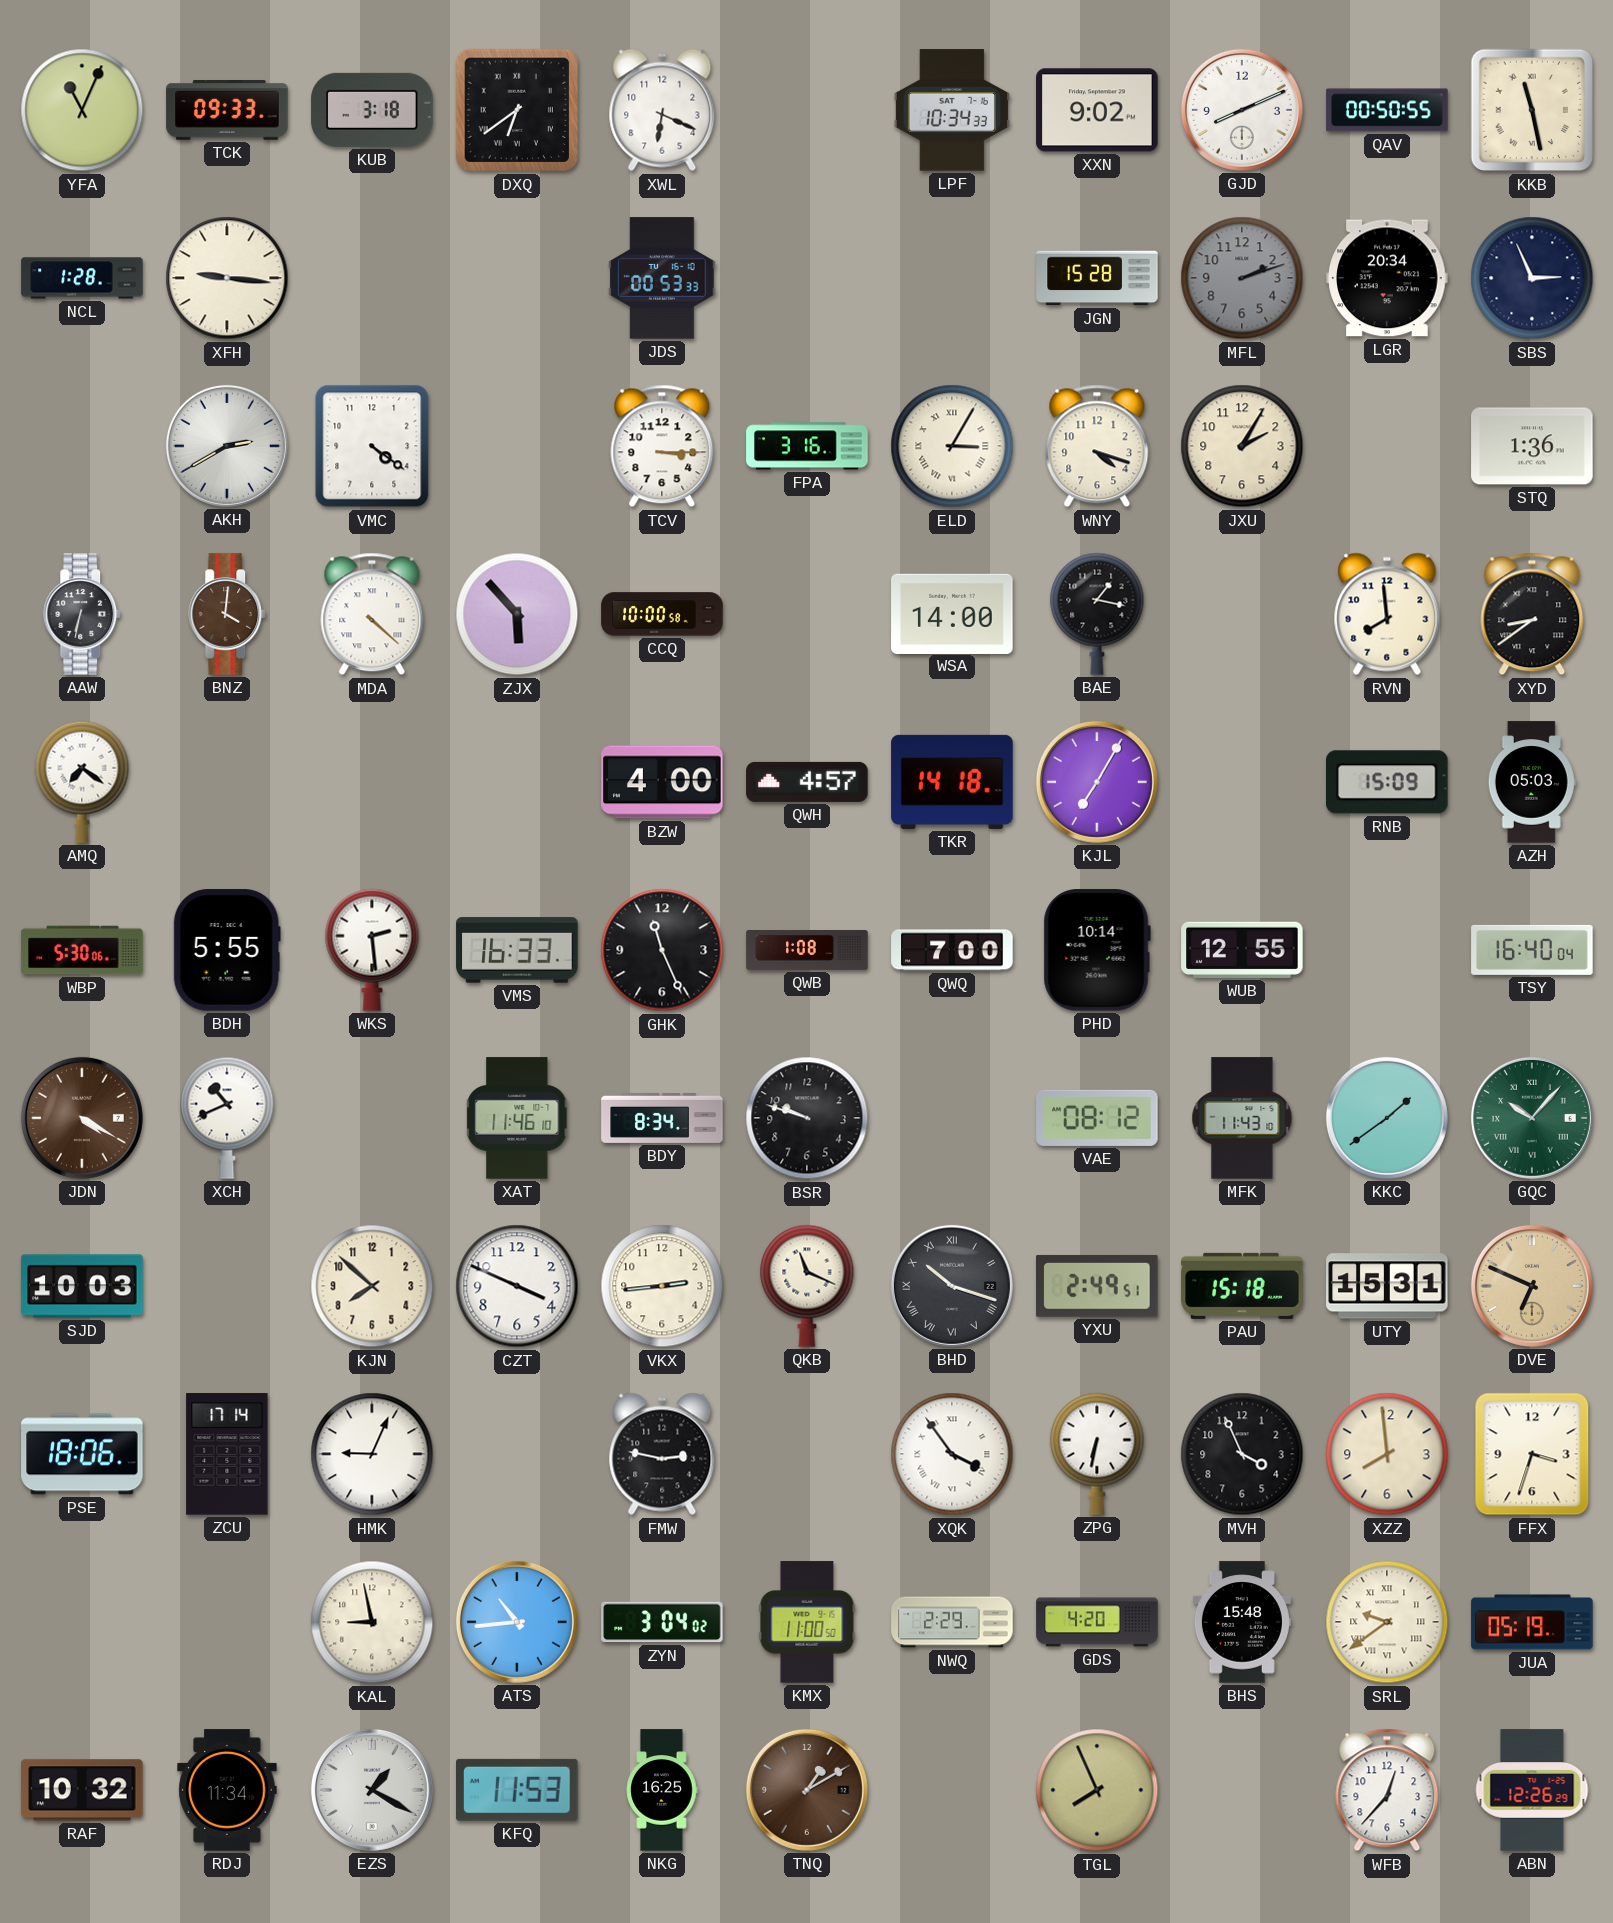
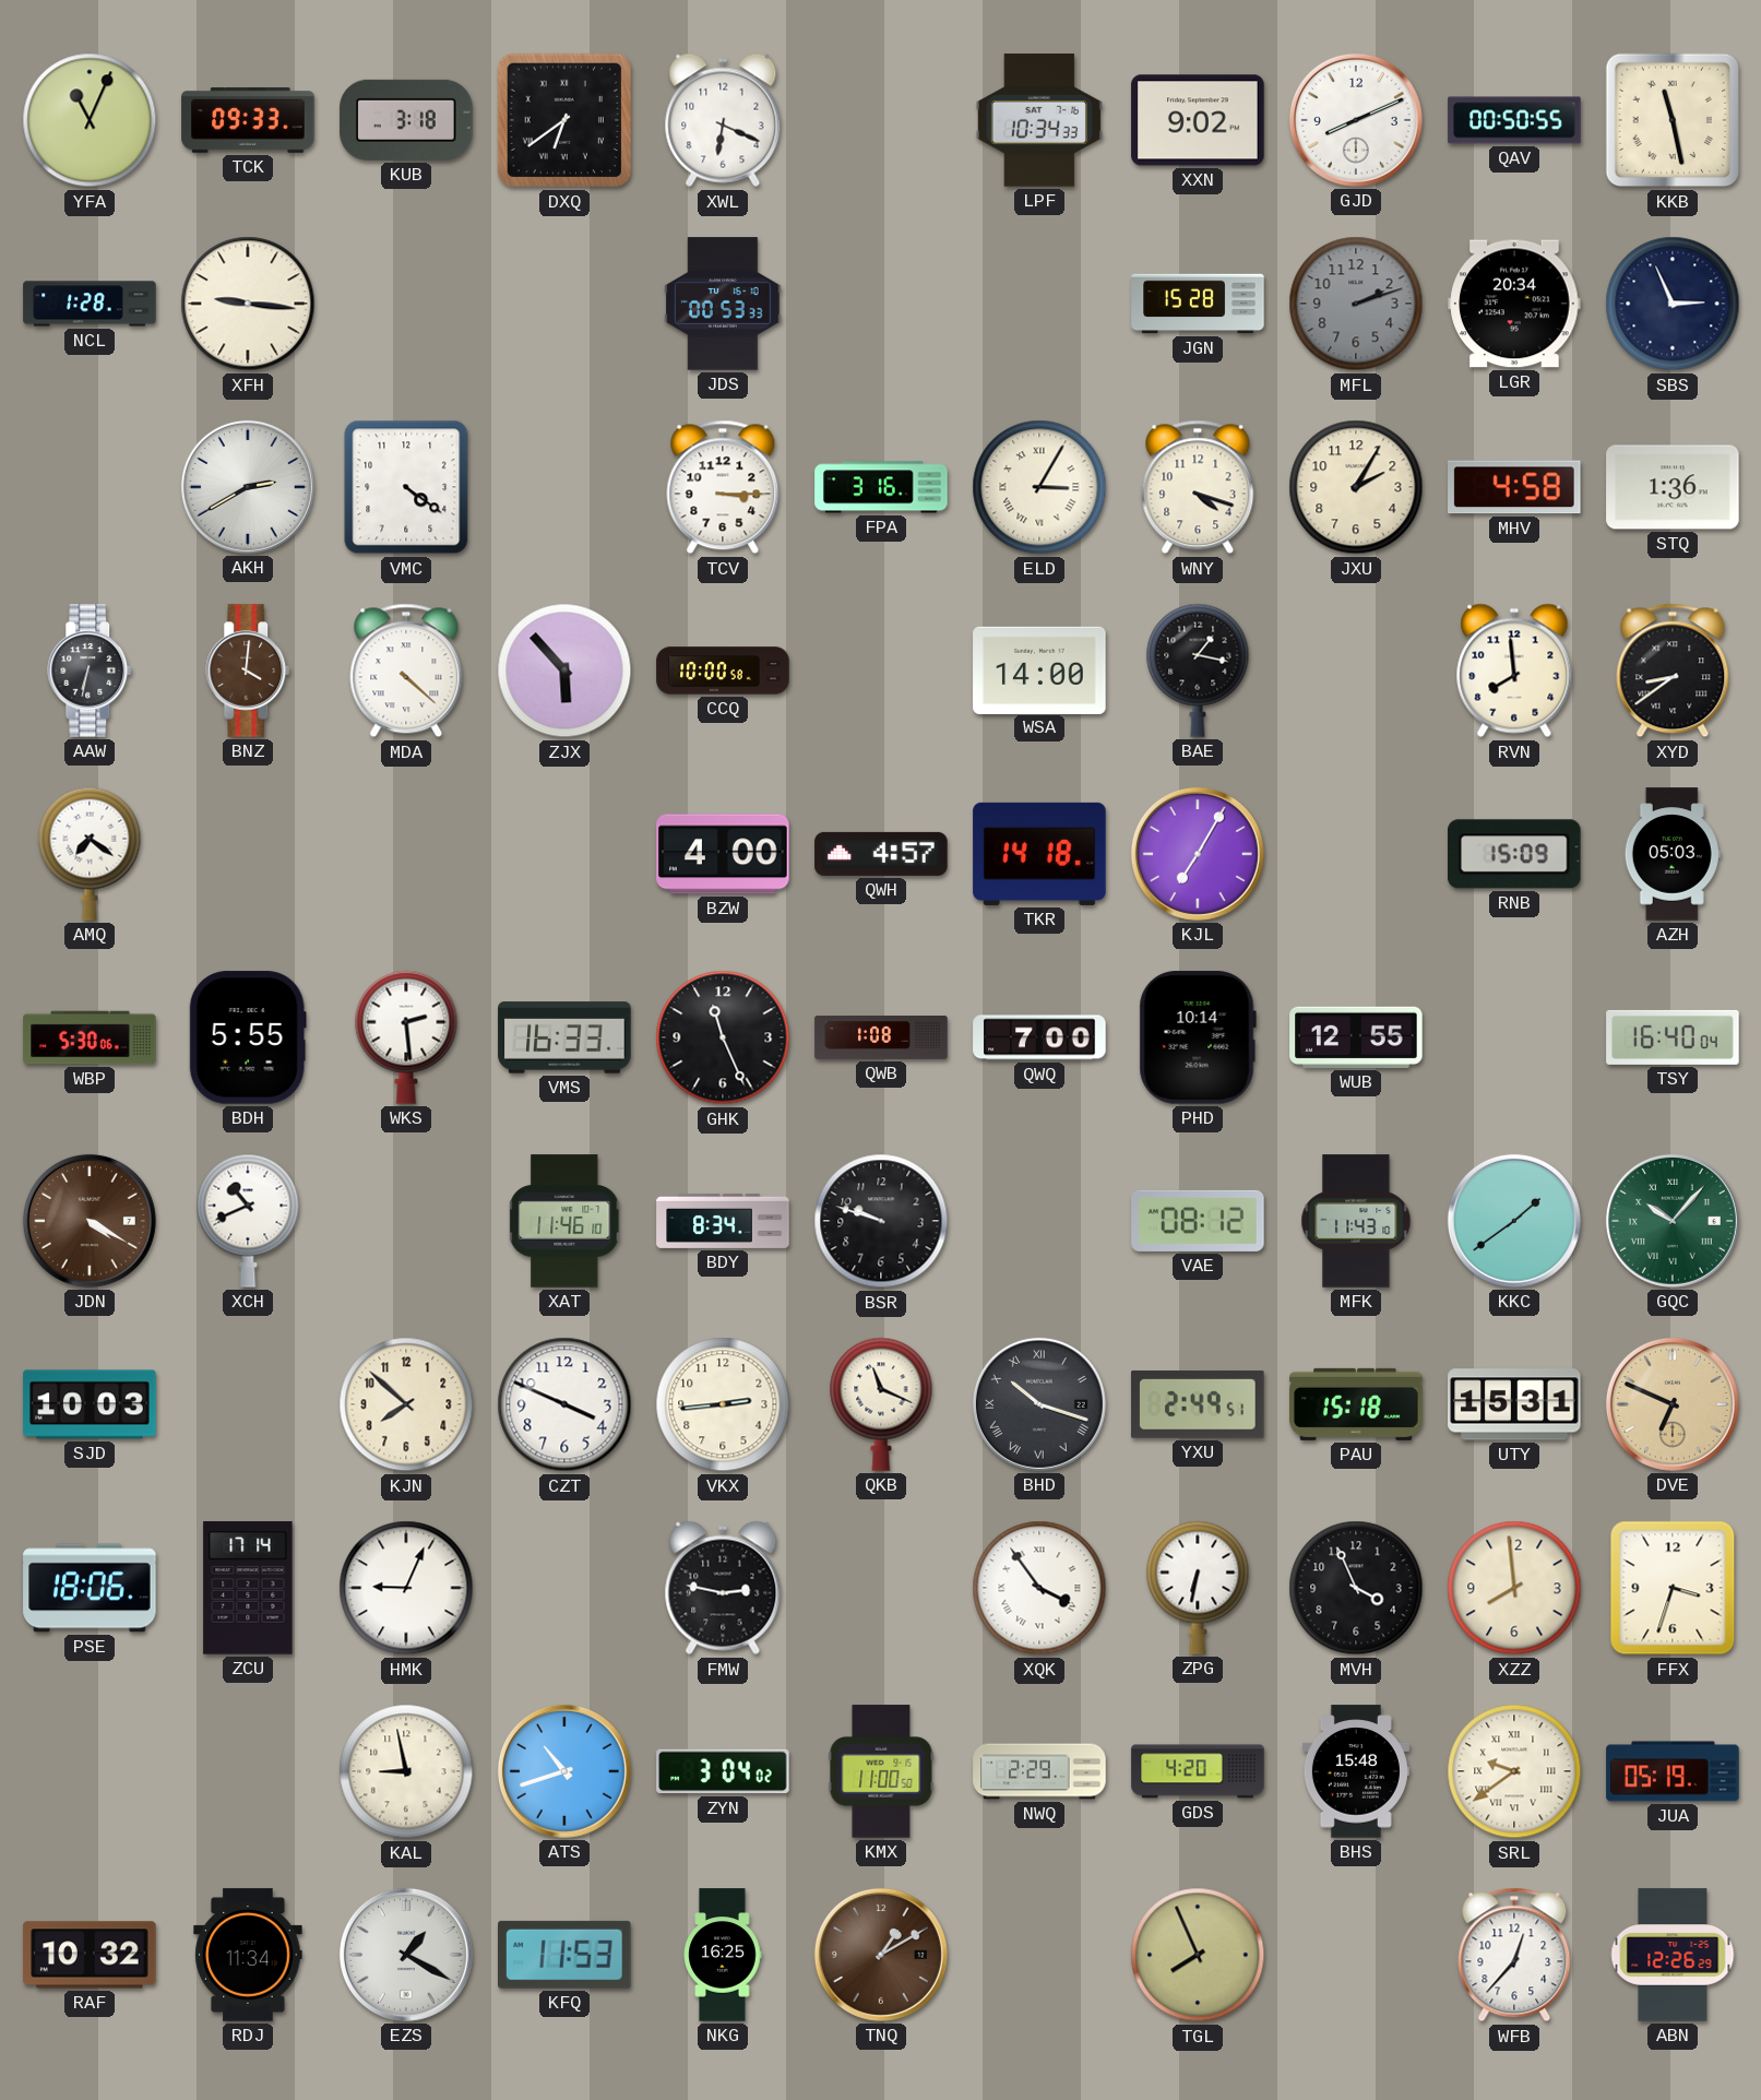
MHV: none -> 4:58
ATS: 10:44 -> 10:42
